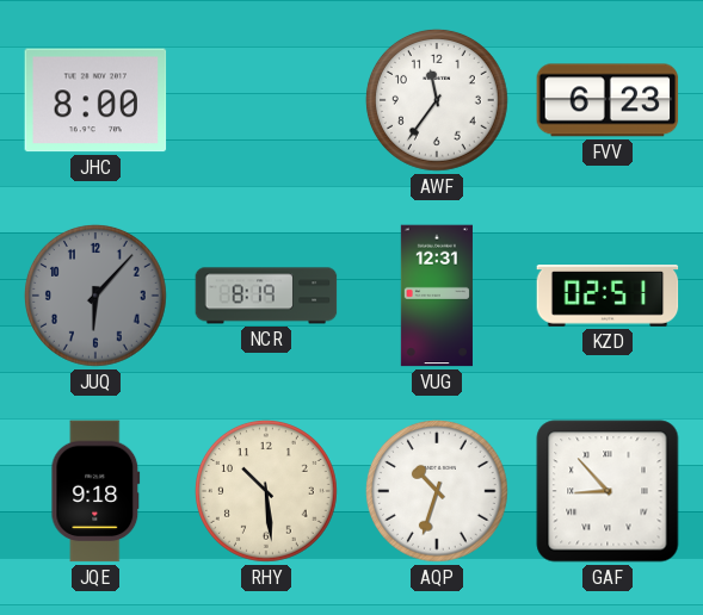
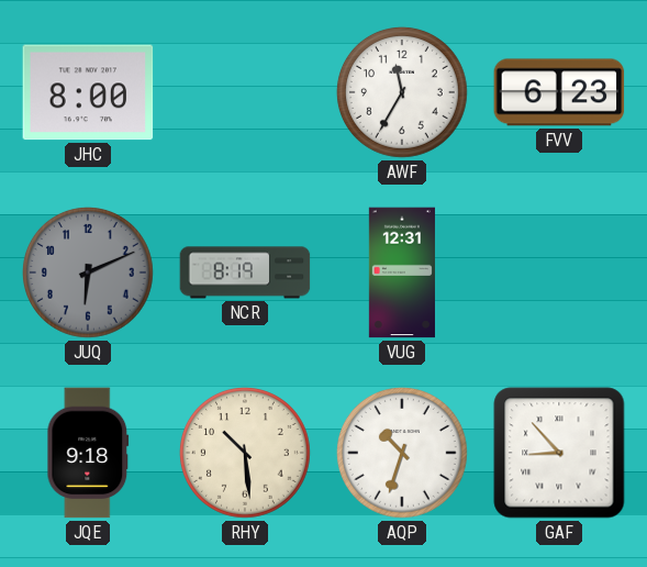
AWF: 11:36 -> 11:35
JUQ: 6:07 -> 6:11
KZD: 02:51 -> none
